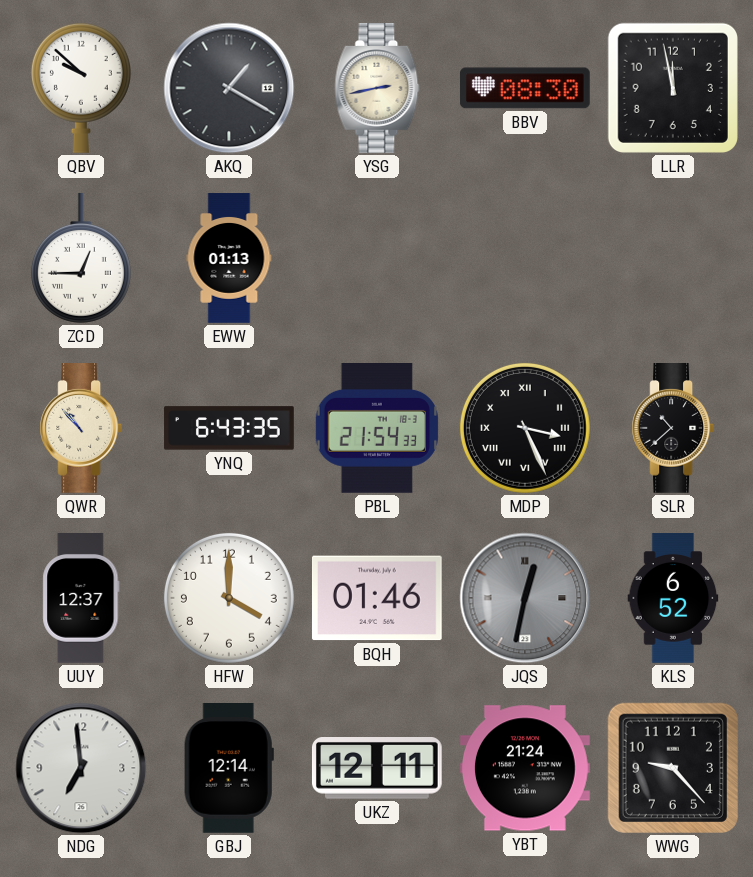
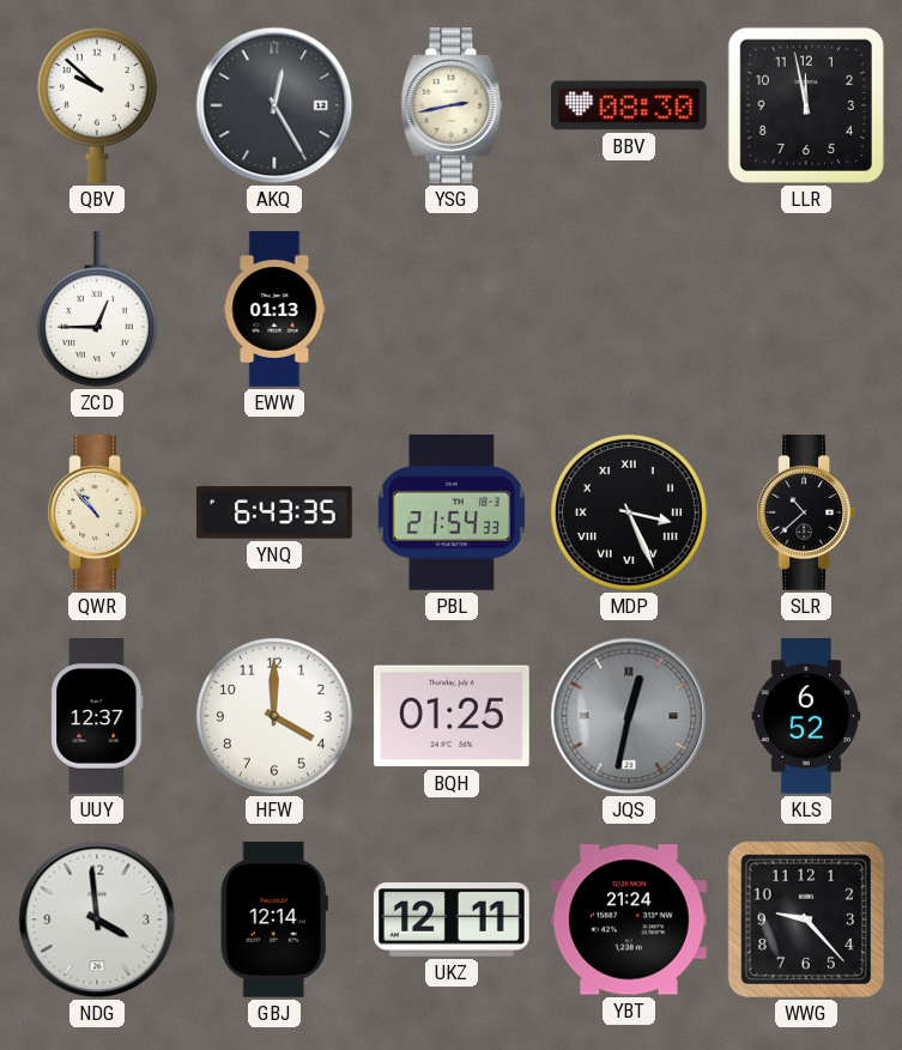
AKQ: 1:20 -> 12:25
BQH: 01:46 -> 01:25
NDG: 6:59 -> 3:59
